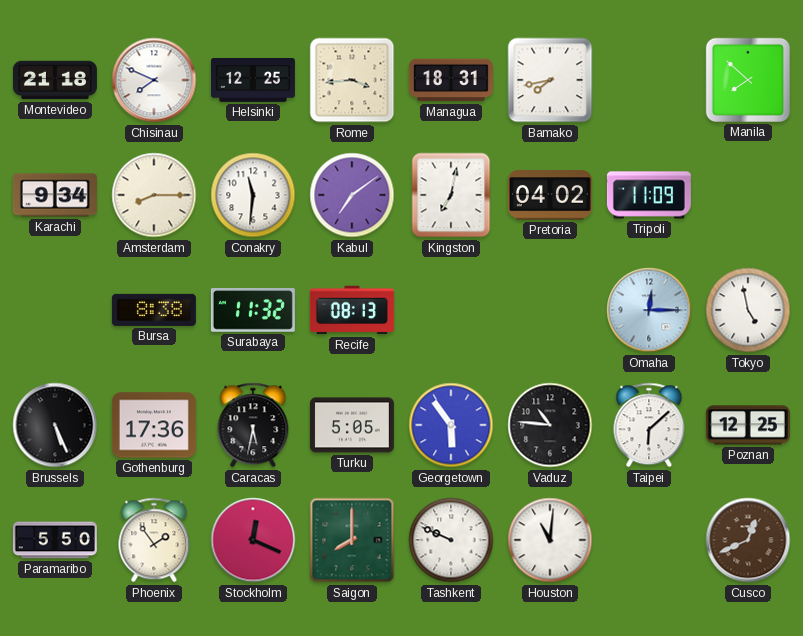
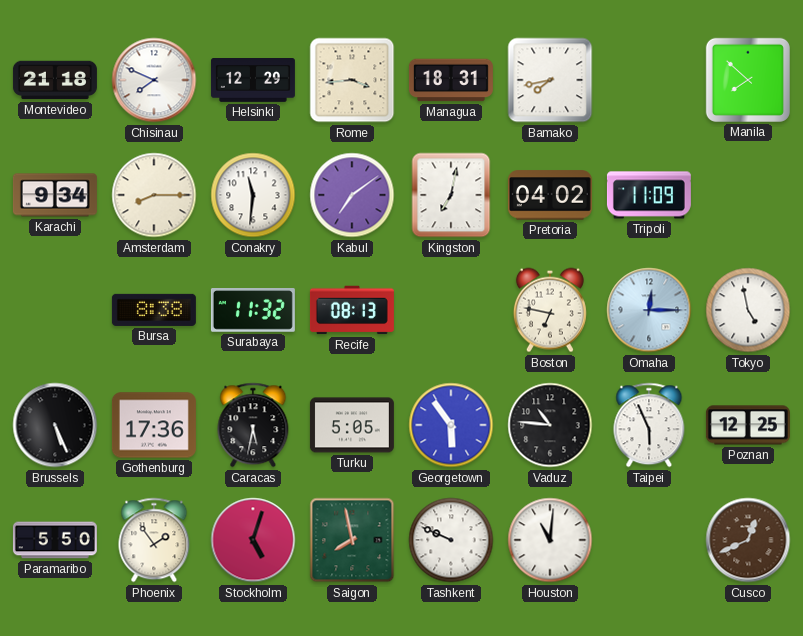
Helsinki: 12:25 -> 12:29
Boston: none -> 6:47
Taipei: 6:08 -> 5:56
Stockholm: 12:19 -> 5:03
Saigon: 8:00 -> 7:58
